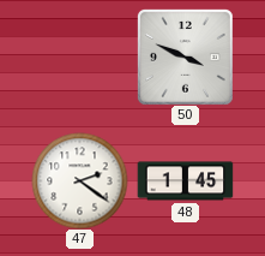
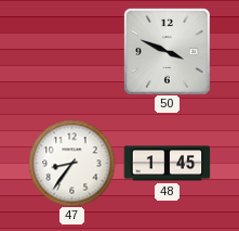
47: 2:21 -> 8:36
